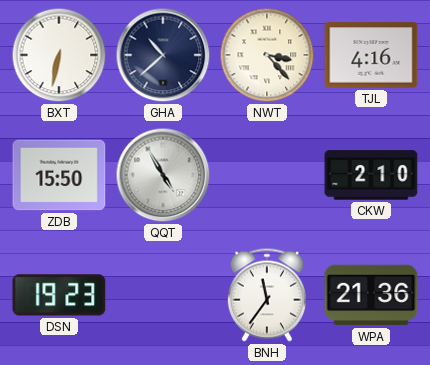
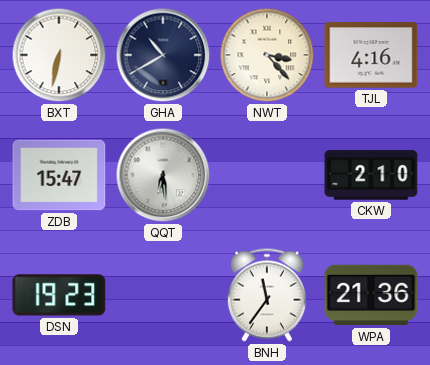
GHA: 10:38 -> 10:40
ZDB: 15:50 -> 15:47
QQT: 4:55 -> 6:29
